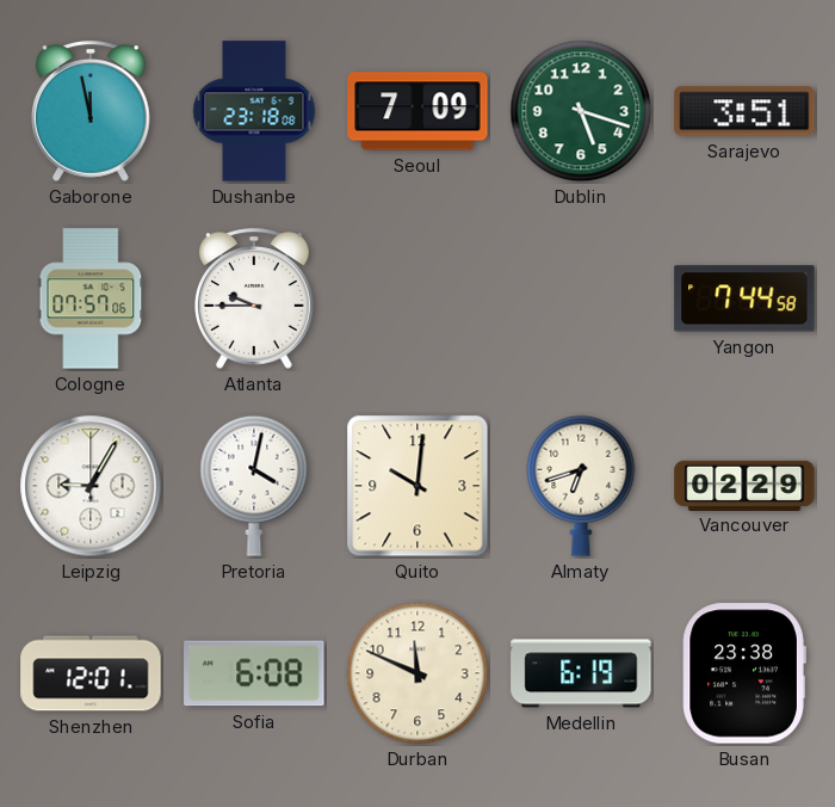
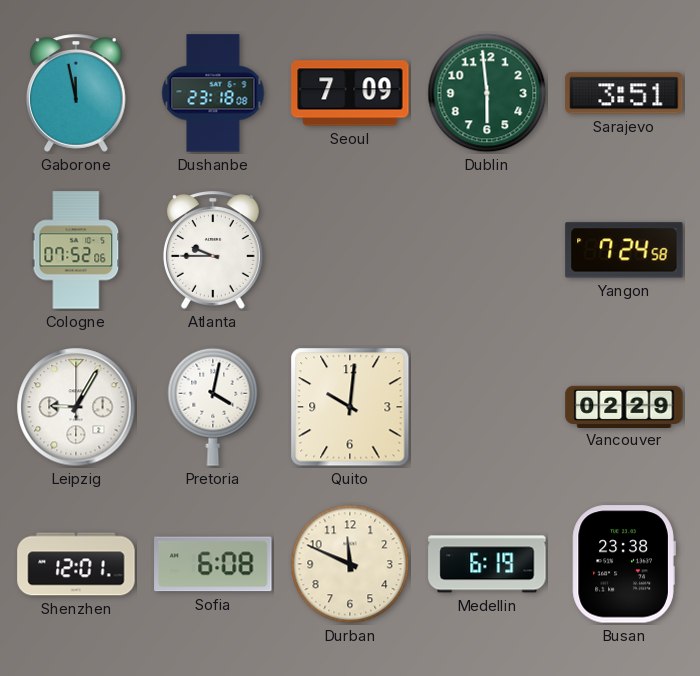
Dublin: 5:18 -> 5:59
Cologne: 07:57 -> 07:52
Yangon: 7:44 -> 7:24
Almaty: 6:42 -> none
